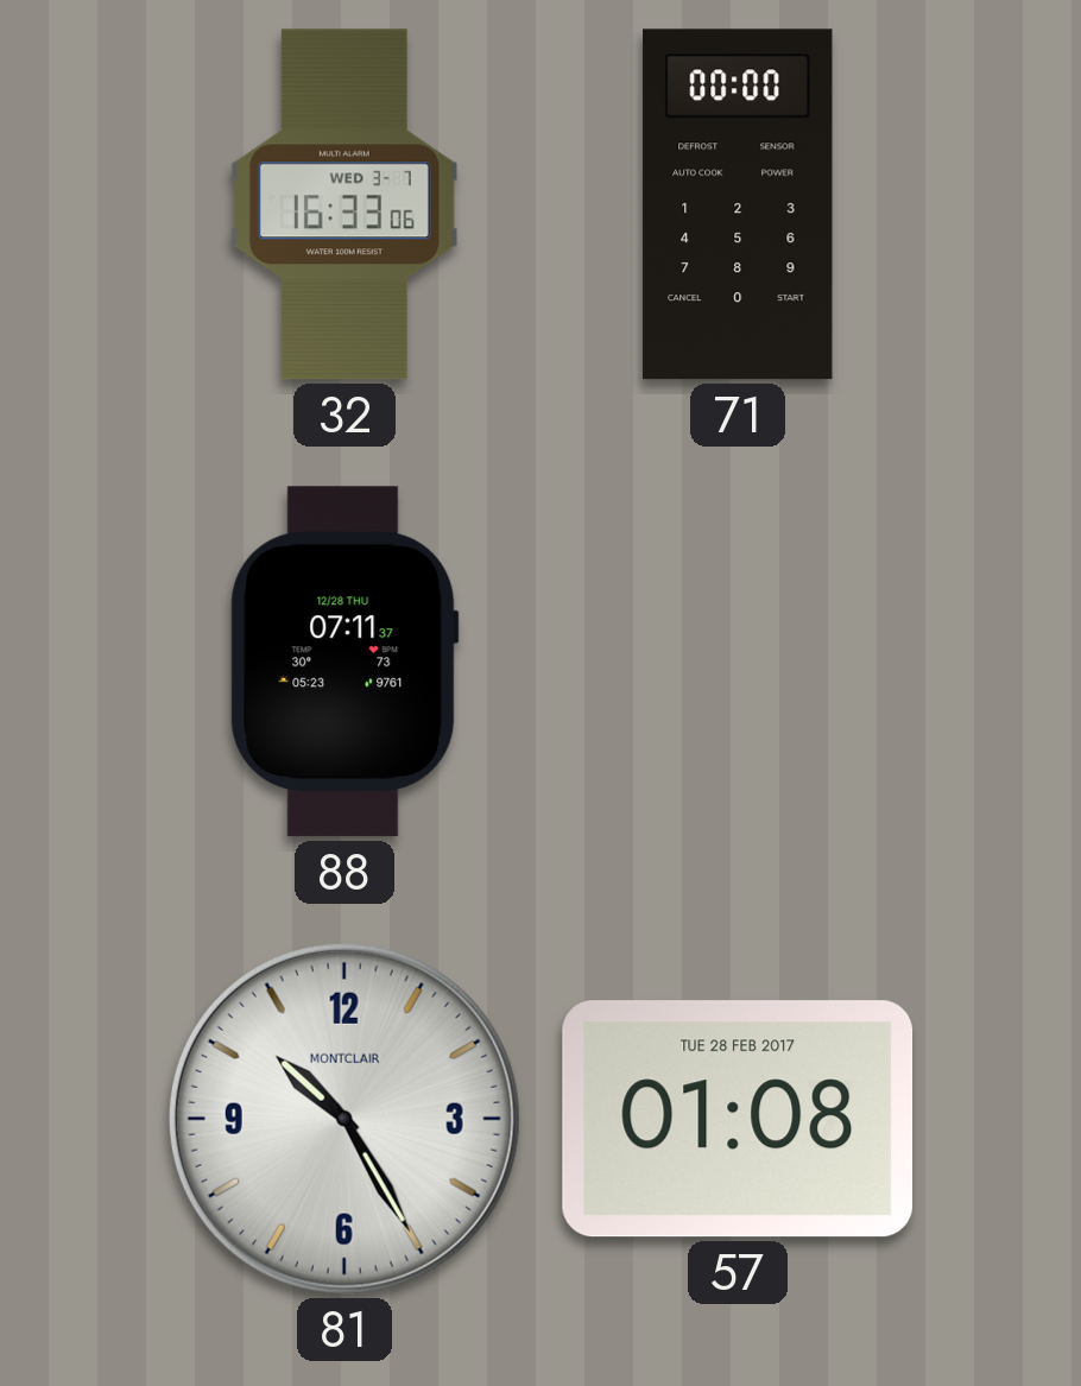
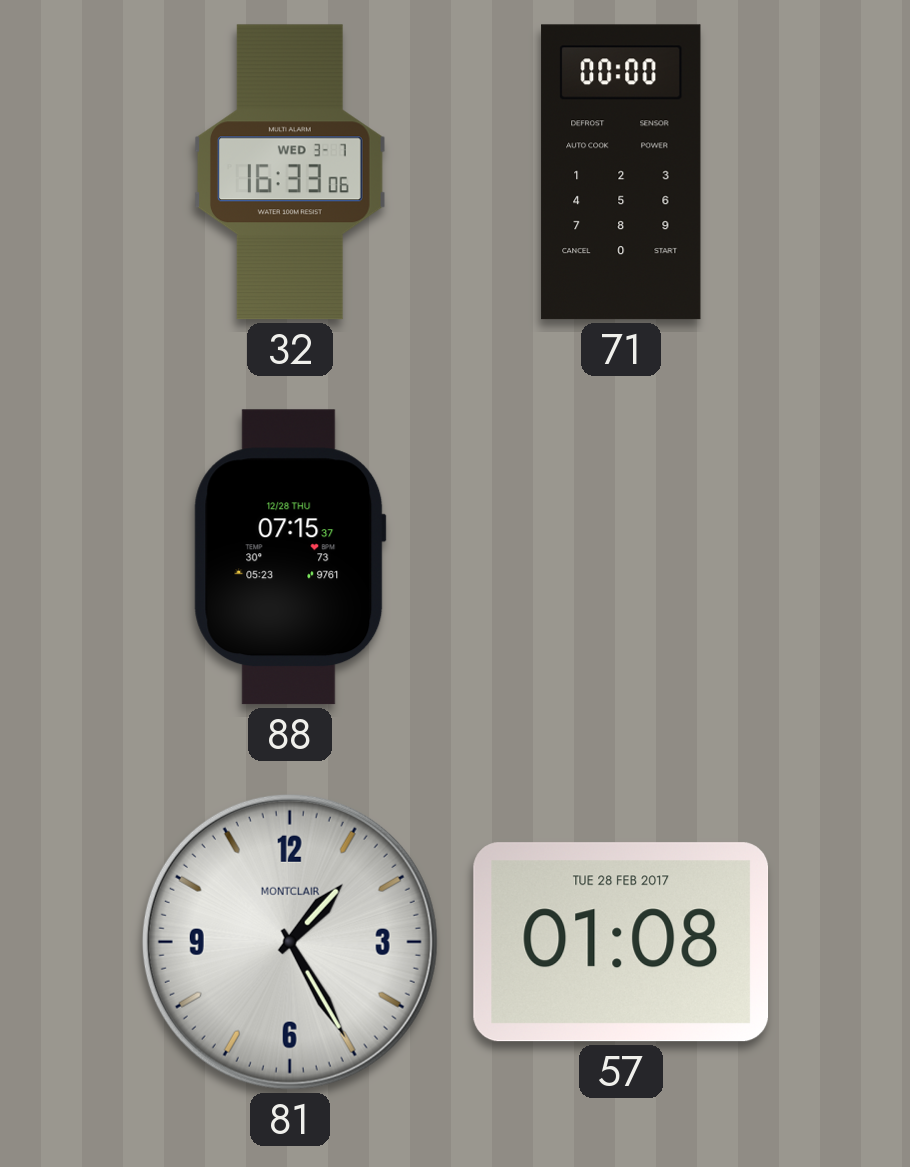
88: 07:11 -> 07:15
81: 10:25 -> 1:25
